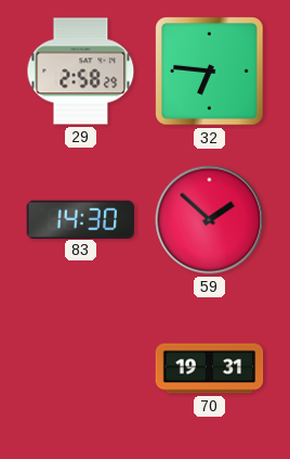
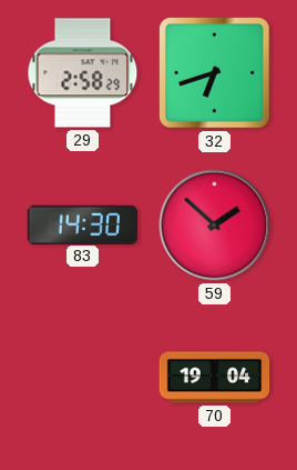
32: 6:46 -> 6:42
70: 19:31 -> 19:04
